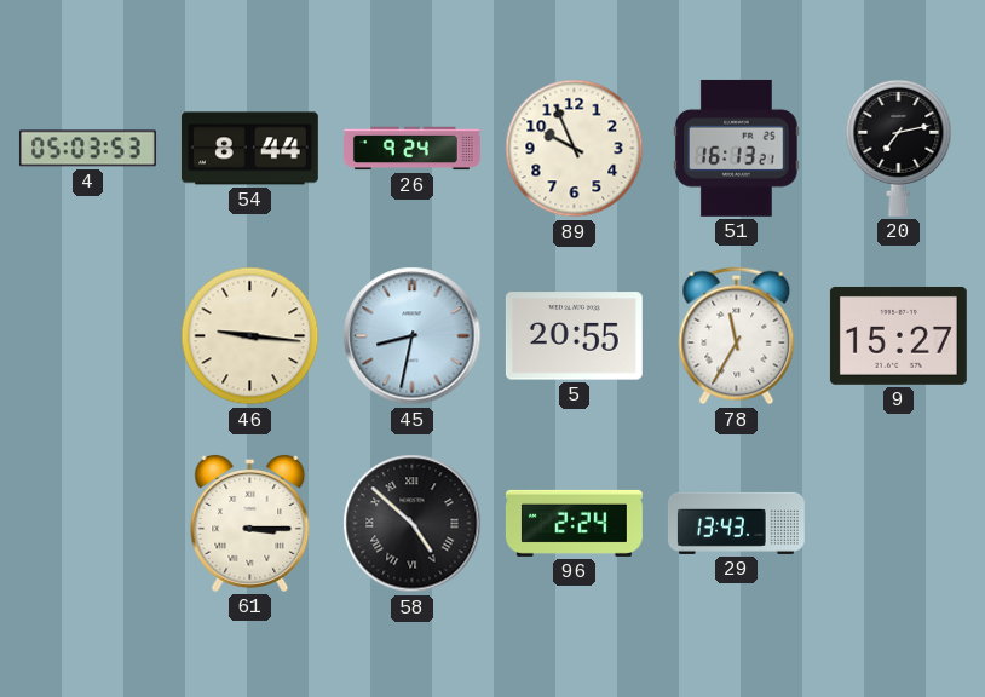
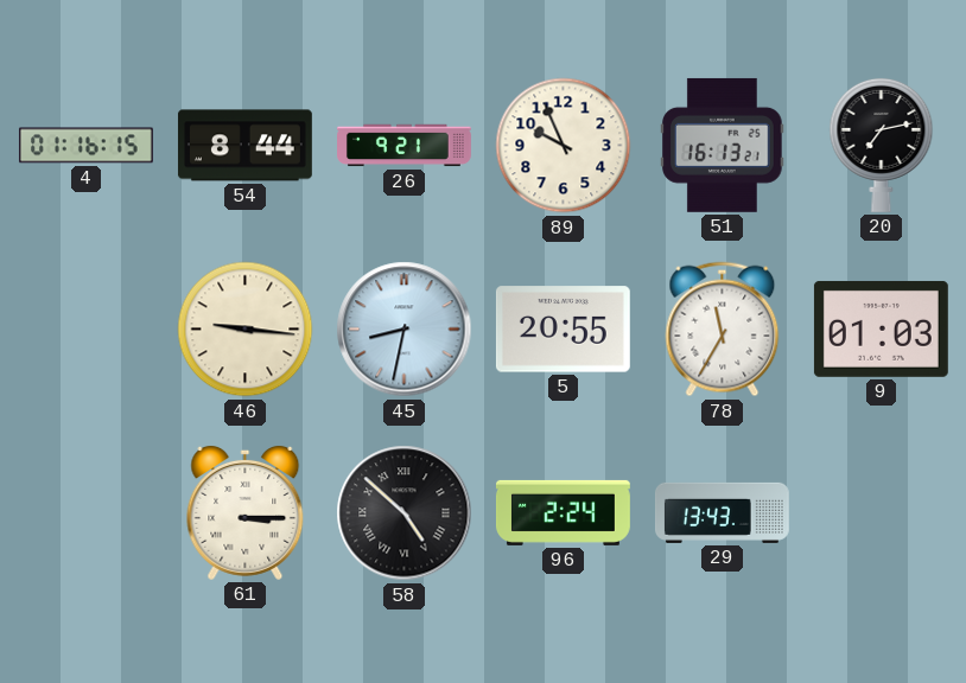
4: 05:03 -> 01:16
26: 9:24 -> 9:21
9: 15:27 -> 01:03
